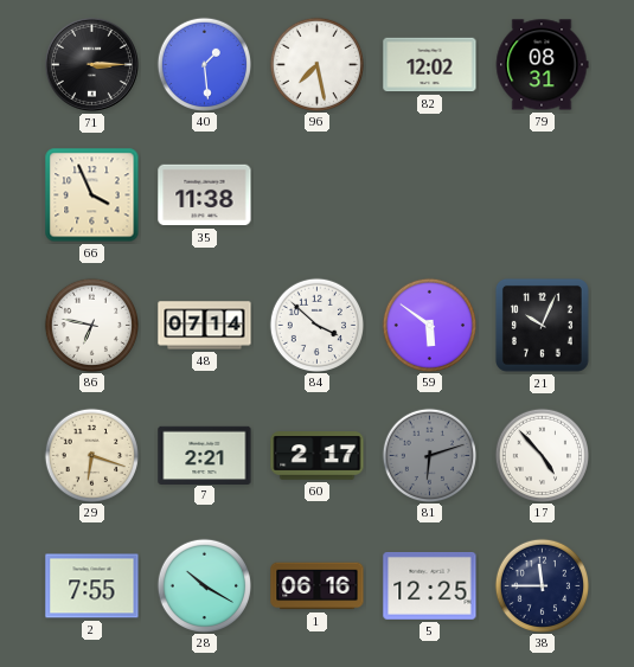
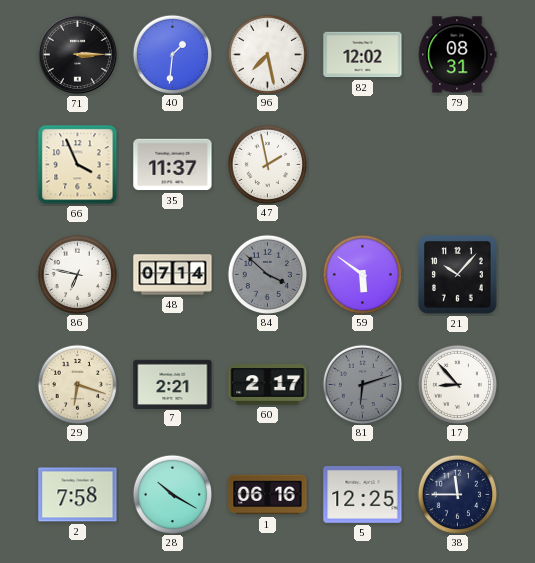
40: 1:29 -> 1:31
35: 11:38 -> 11:37
47: none -> 1:58
84 dial: white -> grey
21: 10:04 -> 10:07
17: 4:53 -> 8:53
2: 7:55 -> 7:58
